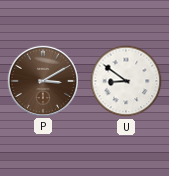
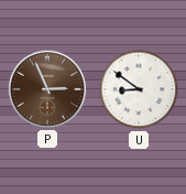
P: 3:10 -> 2:56
